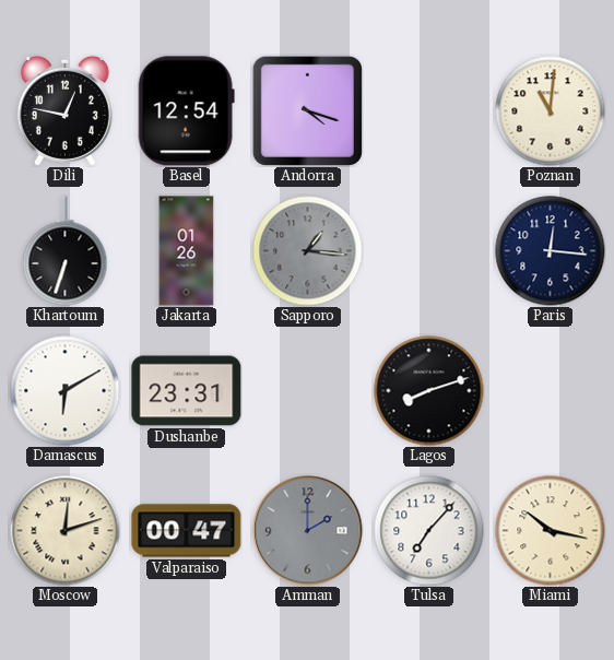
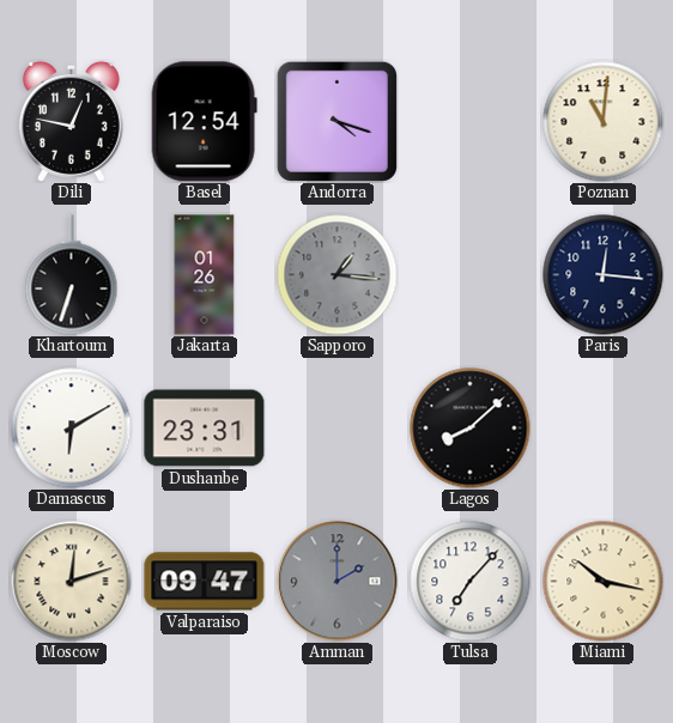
Lagos: 8:12 -> 8:08
Valparaiso: 00:47 -> 09:47
